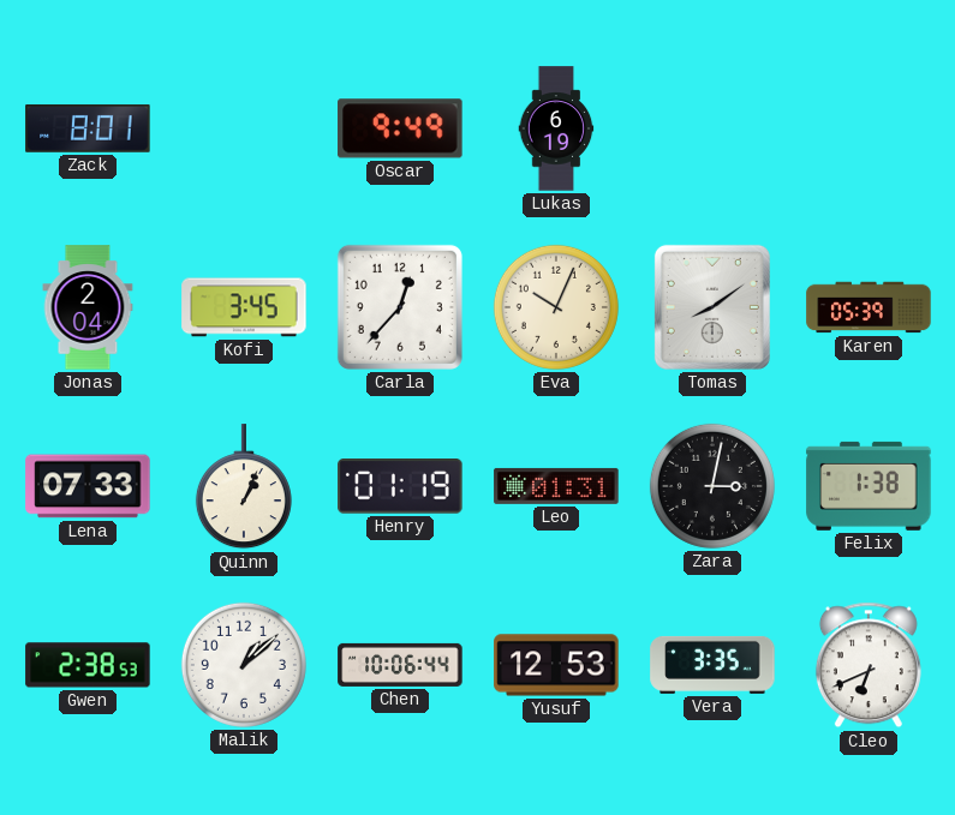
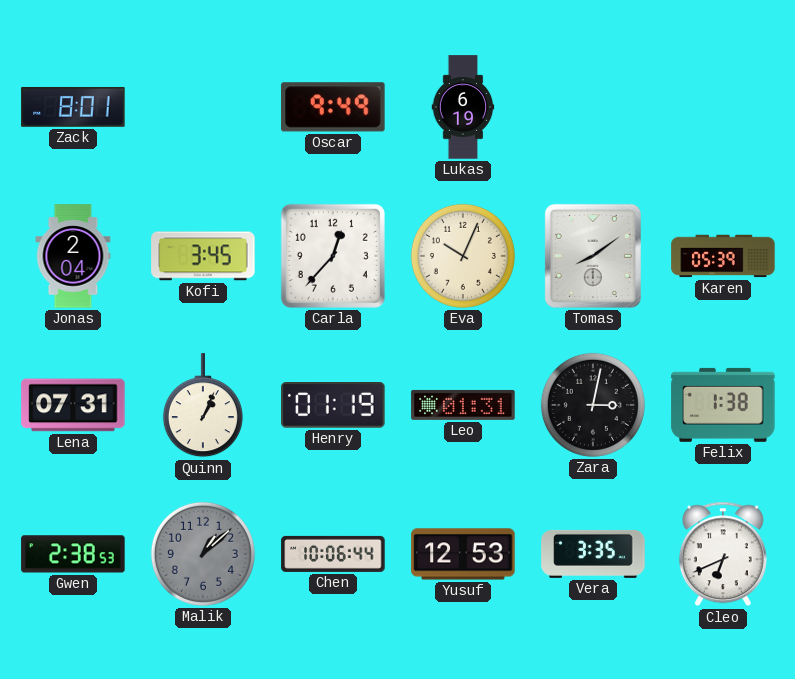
Lena: 07:33 -> 07:31
Malik dial: white -> grey
